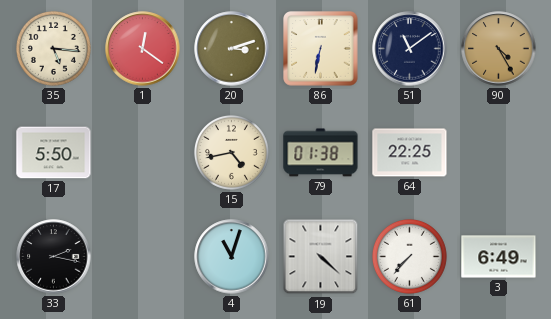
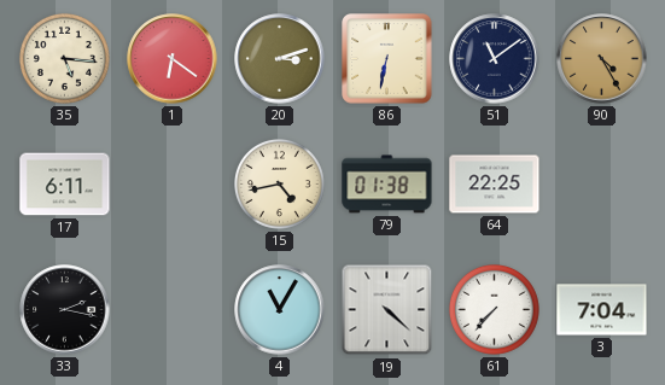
1: 12:21 -> 6:21
17: 5:50 -> 6:11
4: 11:03 -> 11:05
3: 6:49 -> 7:04
